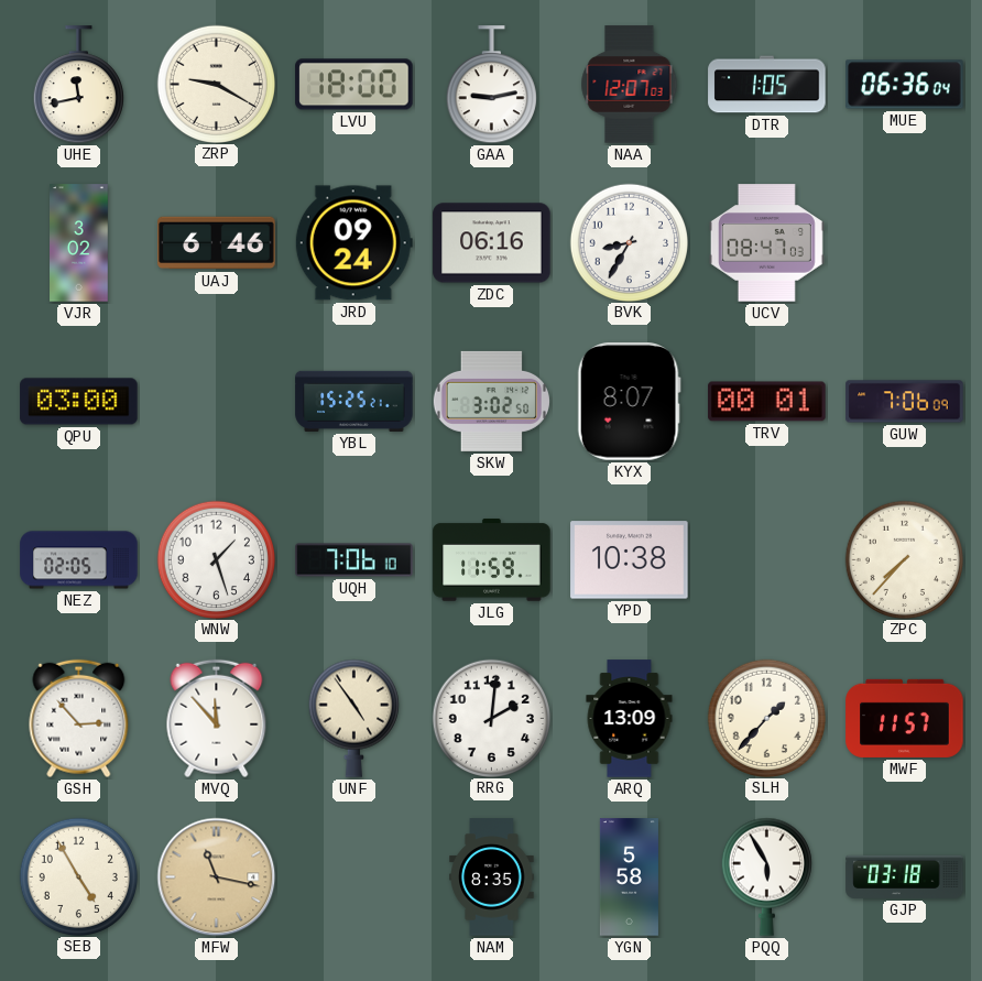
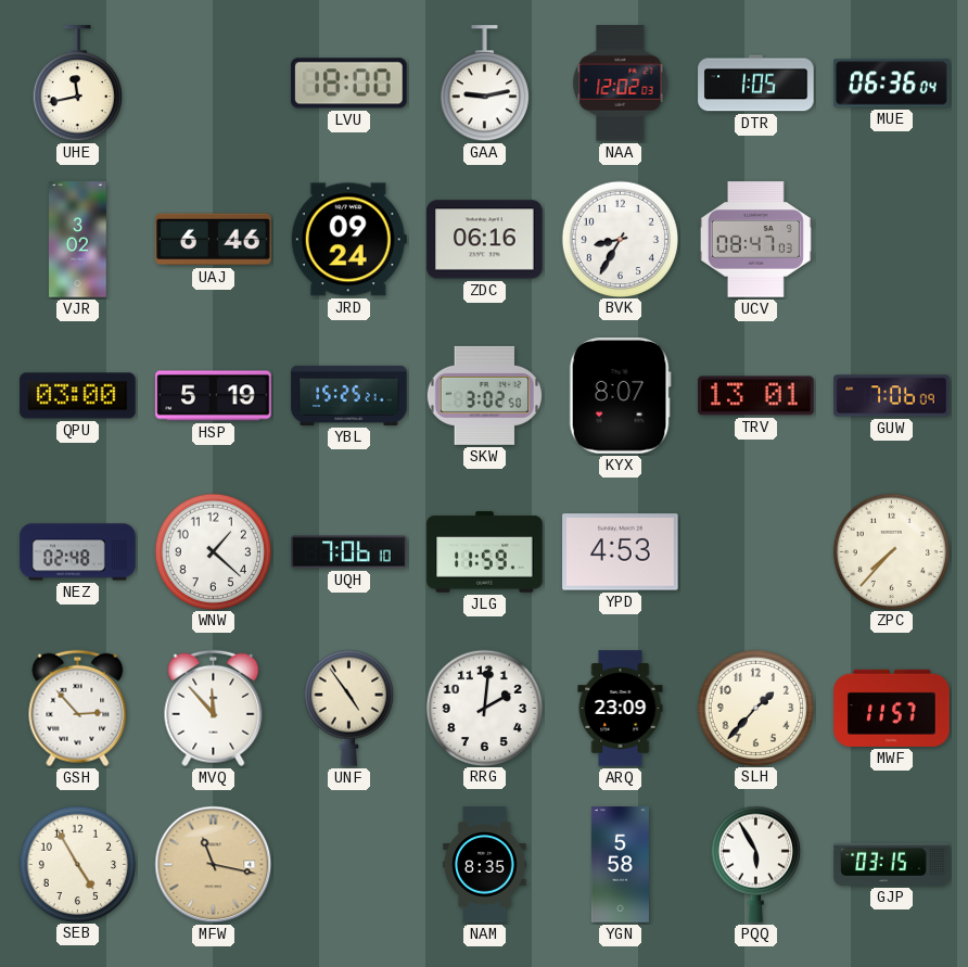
ZRP: 9:20 -> none
NAA: 12:07 -> 12:02
HSP: none -> 5:19
TRV: 00:01 -> 13:01
NEZ: 02:05 -> 02:48
WNW: 1:27 -> 1:22
YPD: 10:38 -> 4:53
ARQ: 13:09 -> 23:09
GJP: 03:18 -> 03:15
